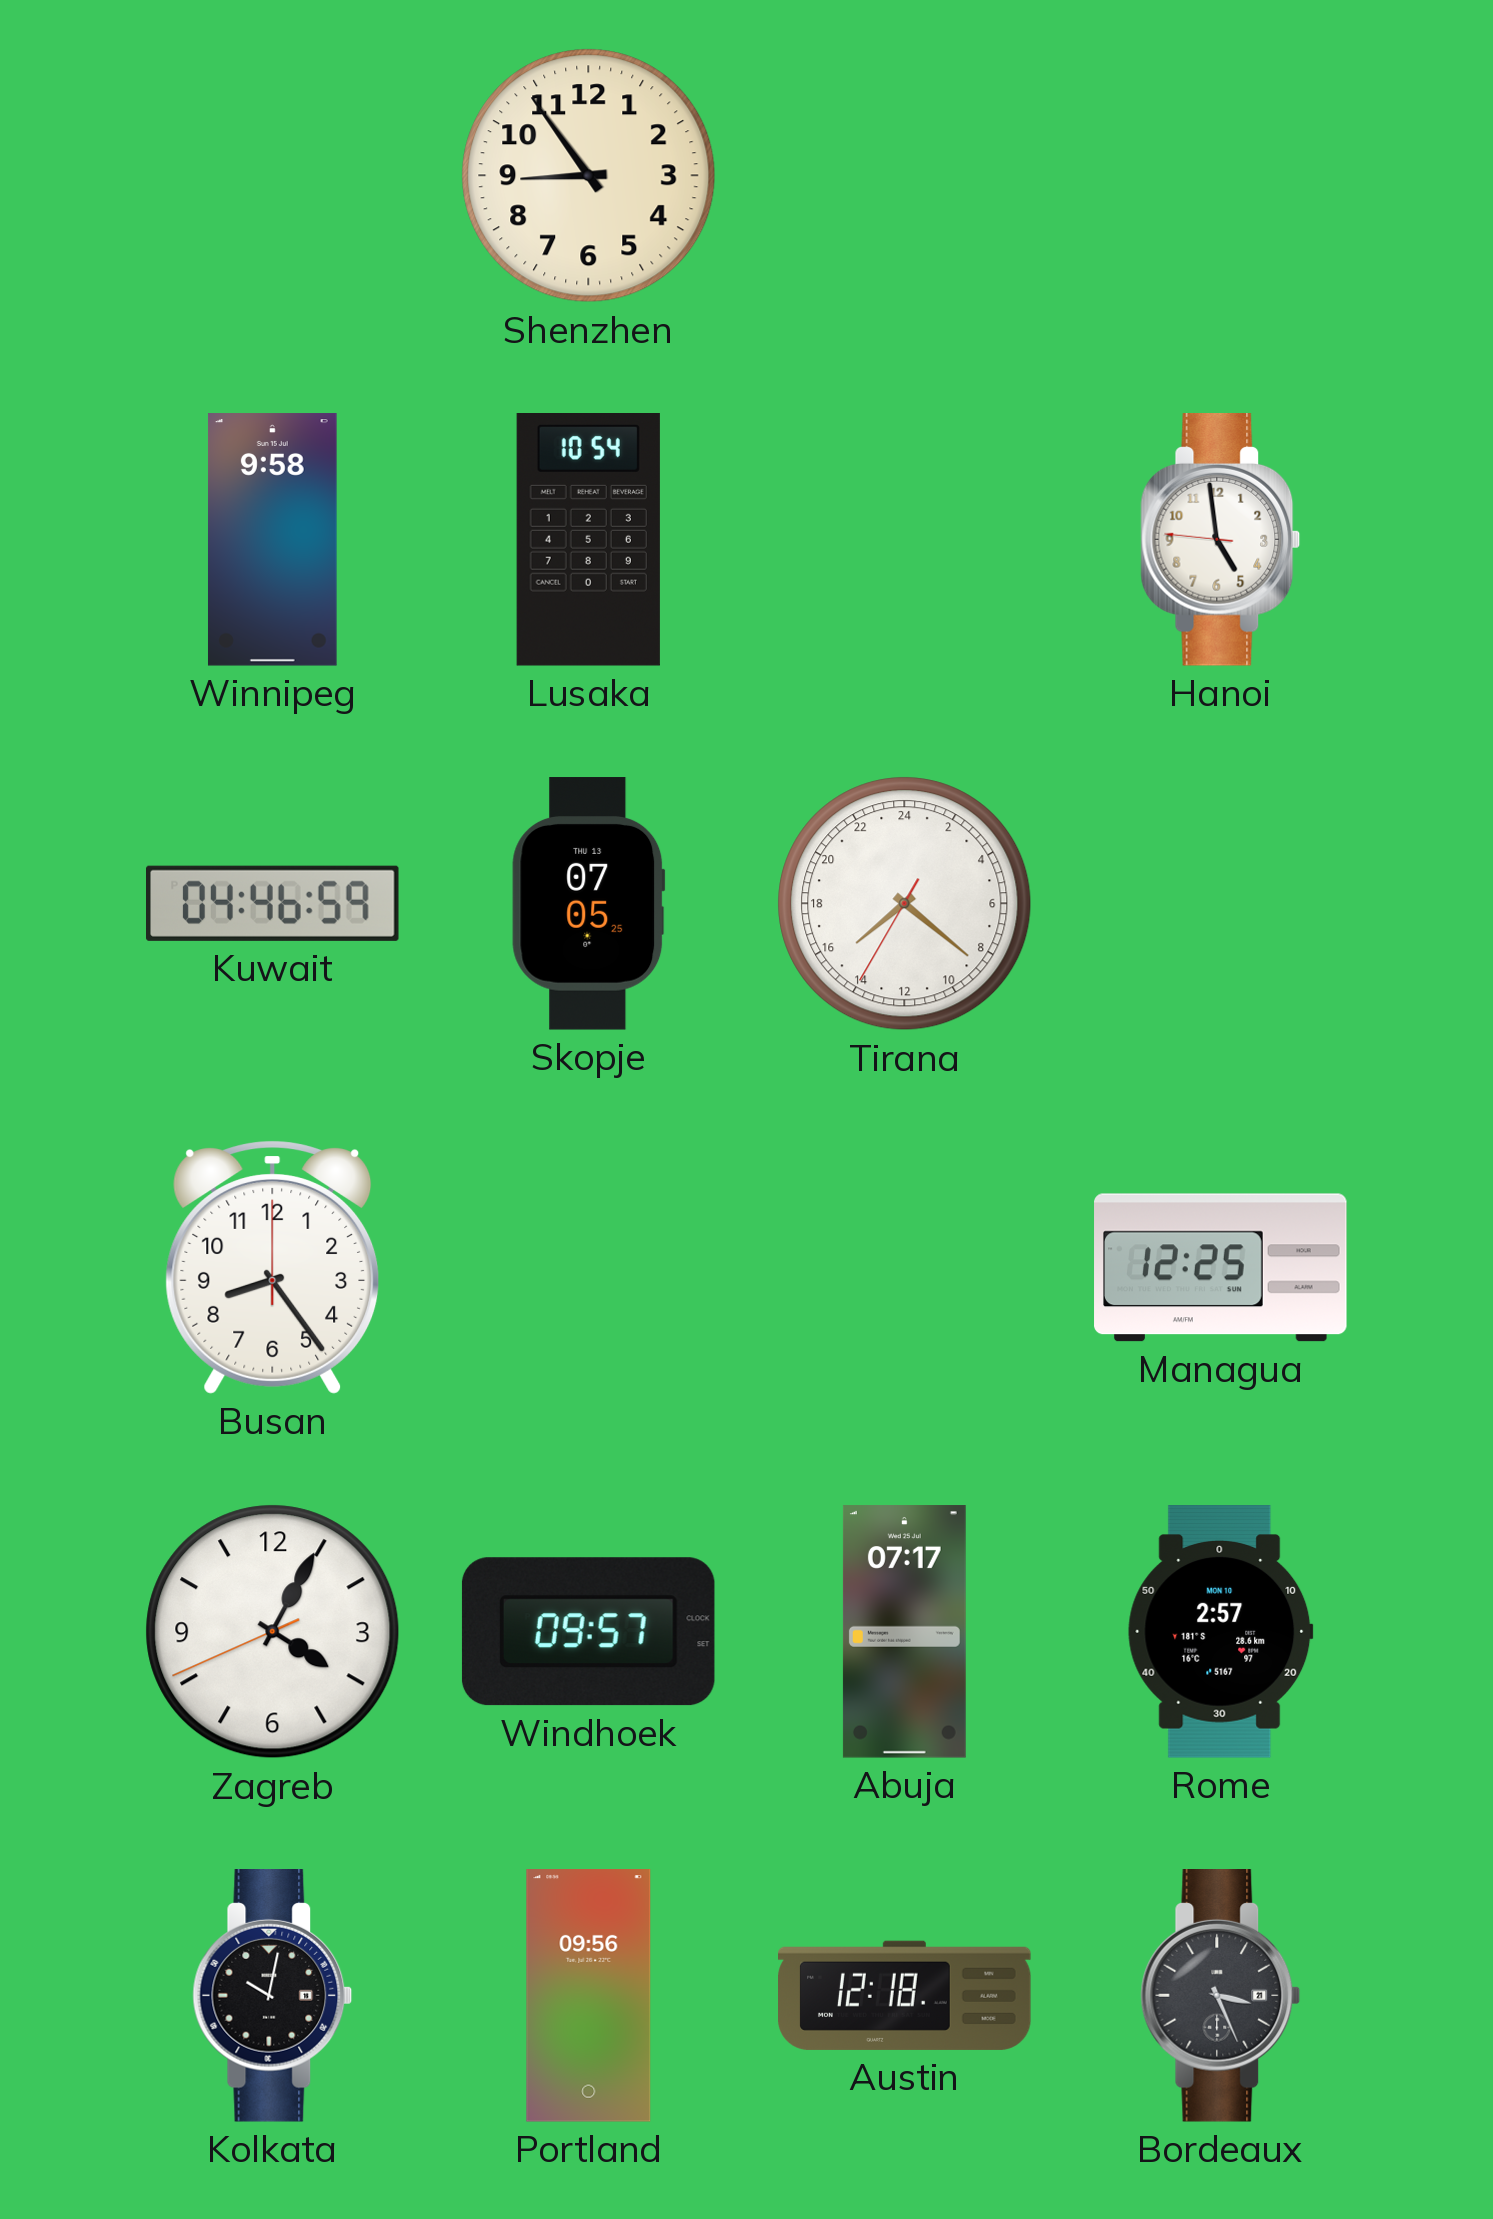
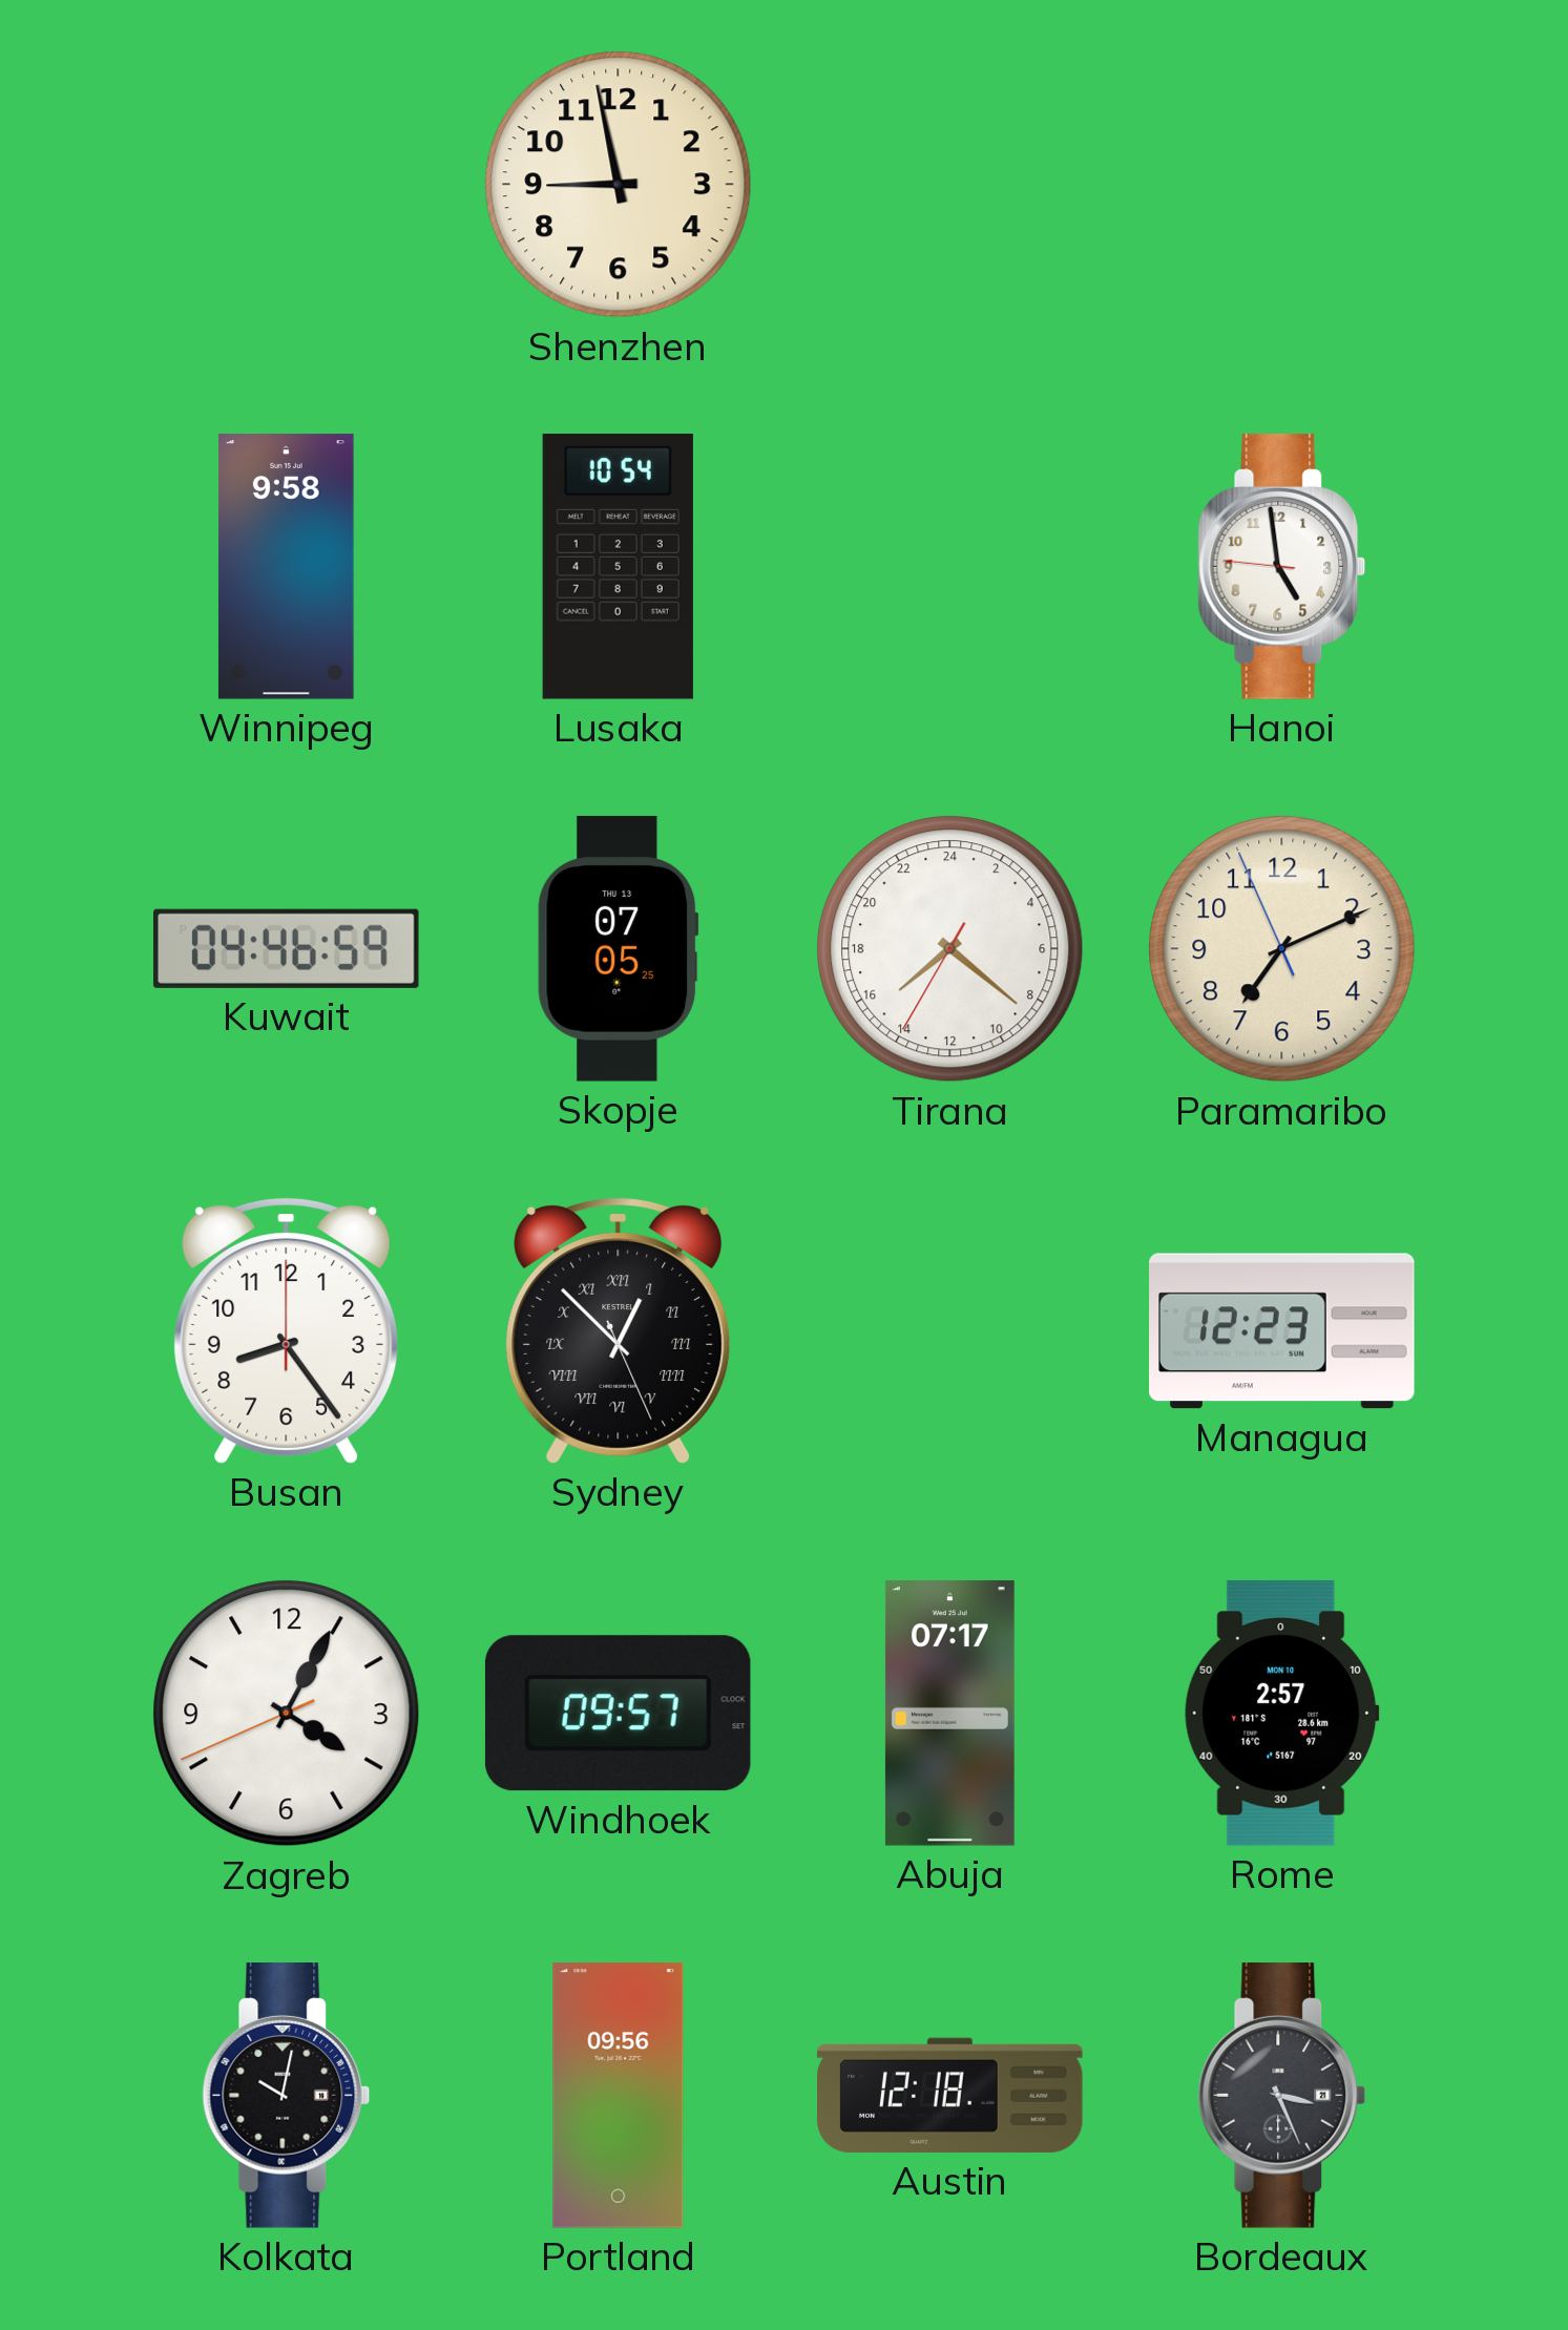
Shenzhen: 8:54 -> 8:58
Paramaribo: none -> 7:10
Sydney: none -> 12:52
Managua: 12:25 -> 12:23
